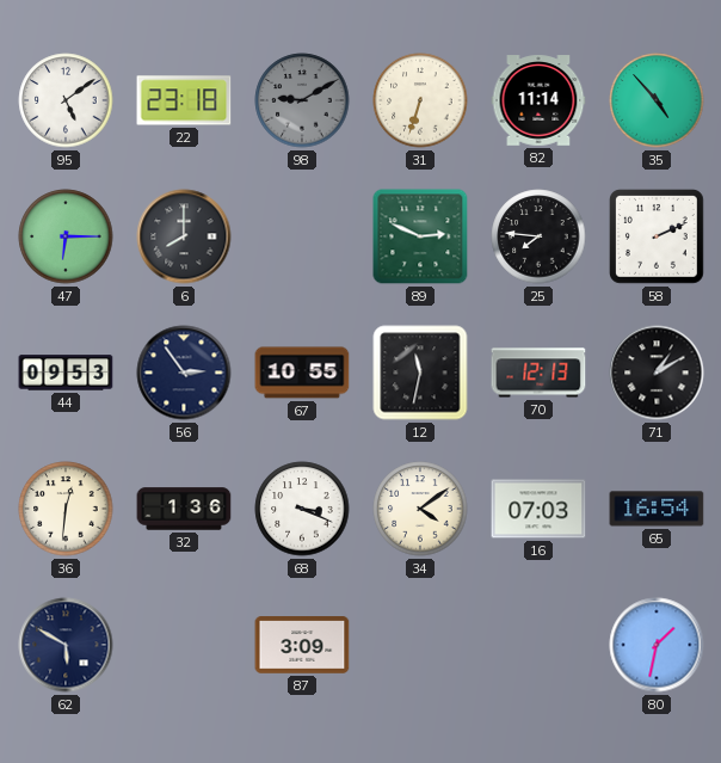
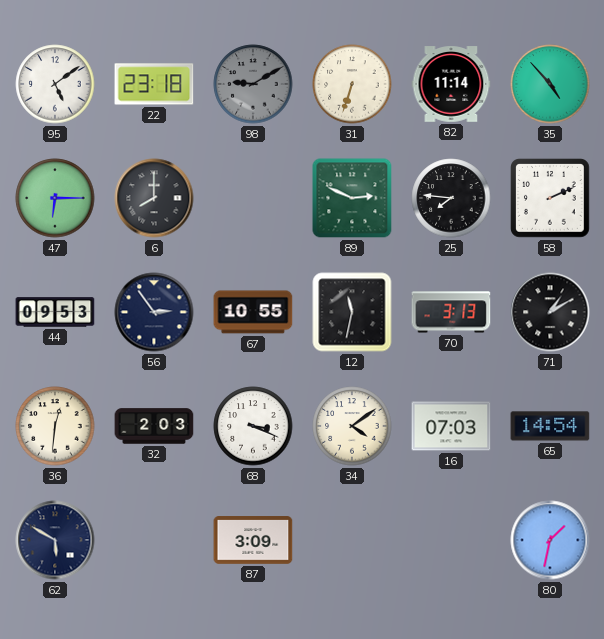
70: 12:13 -> 3:13
32: 1:36 -> 2:03
65: 16:54 -> 14:54
